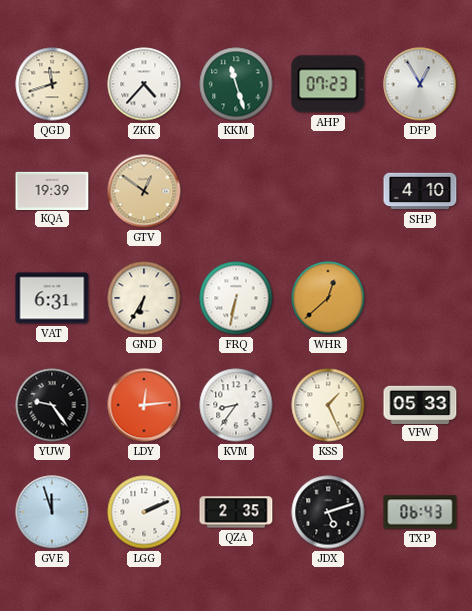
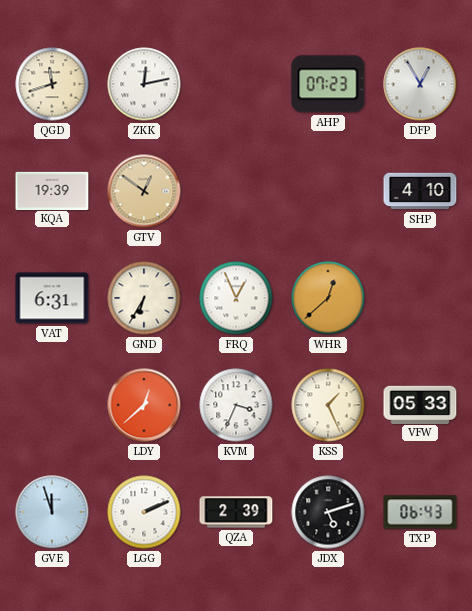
ZKK: 4:37 -> 12:13
KKM: 11:27 -> none
FRQ: 6:32 -> 12:56
YUW: 9:24 -> none
LDY: 12:14 -> 12:38
KVM: 8:36 -> 3:34
QZA: 2:35 -> 2:39
